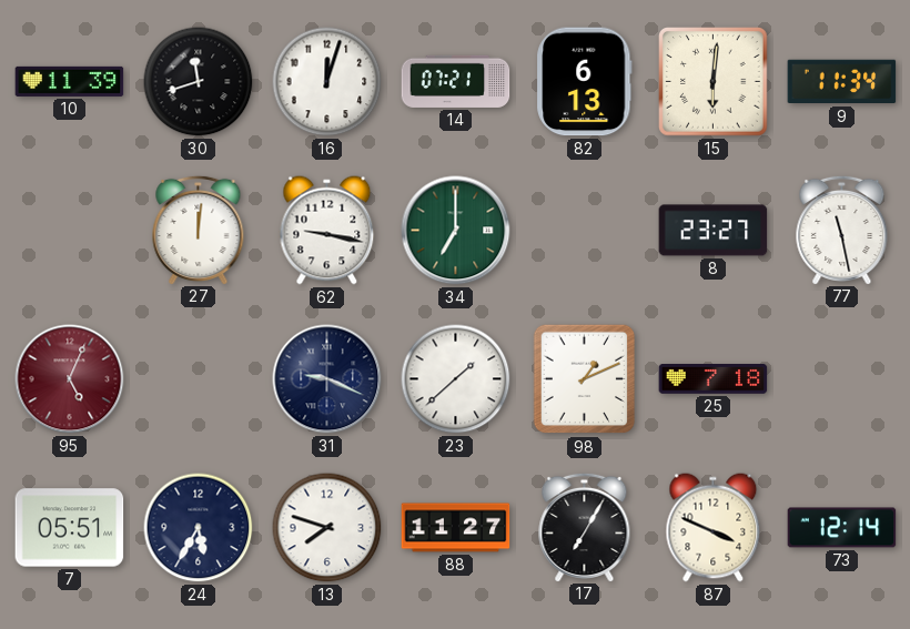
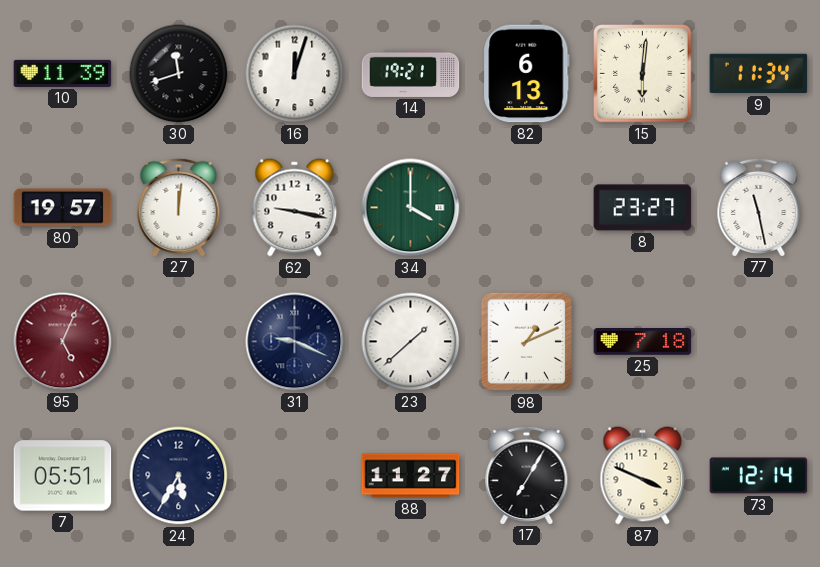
14: 07:21 -> 19:21
80: none -> 19:57
34: 7:00 -> 4:00
13: 7:48 -> none
